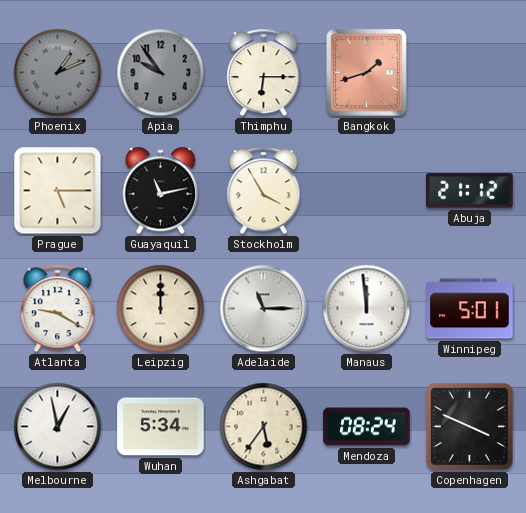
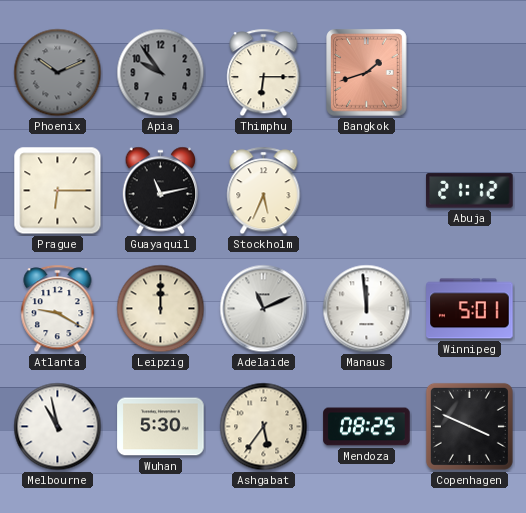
Phoenix: 1:11 -> 10:11
Prague: 5:15 -> 6:15
Stockholm: 3:55 -> 5:34
Adelaide: 11:15 -> 11:11
Melbourne: 12:58 -> 10:58
Wuhan: 5:34 -> 5:30
Mendoza: 08:24 -> 08:25
